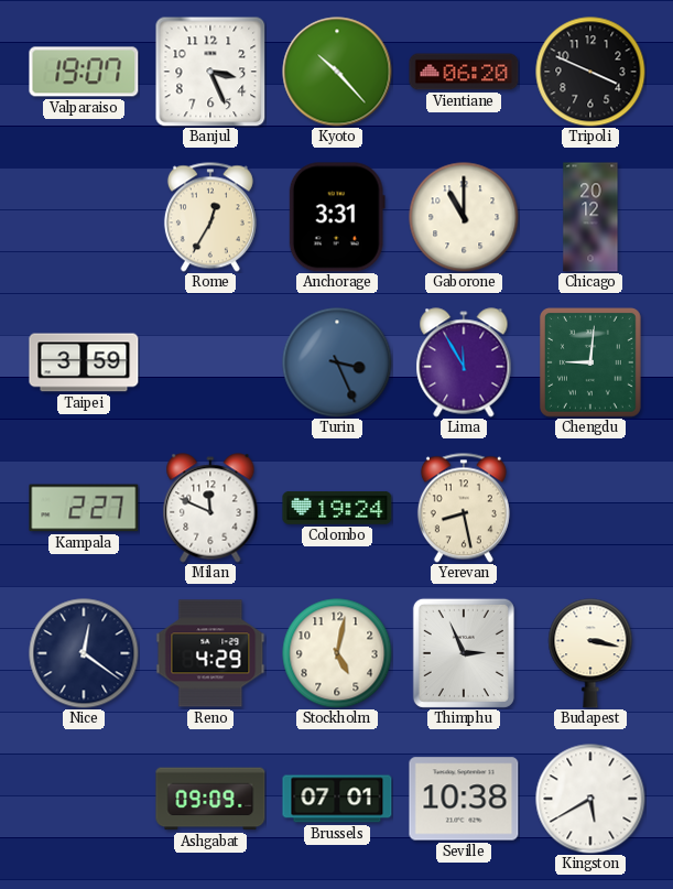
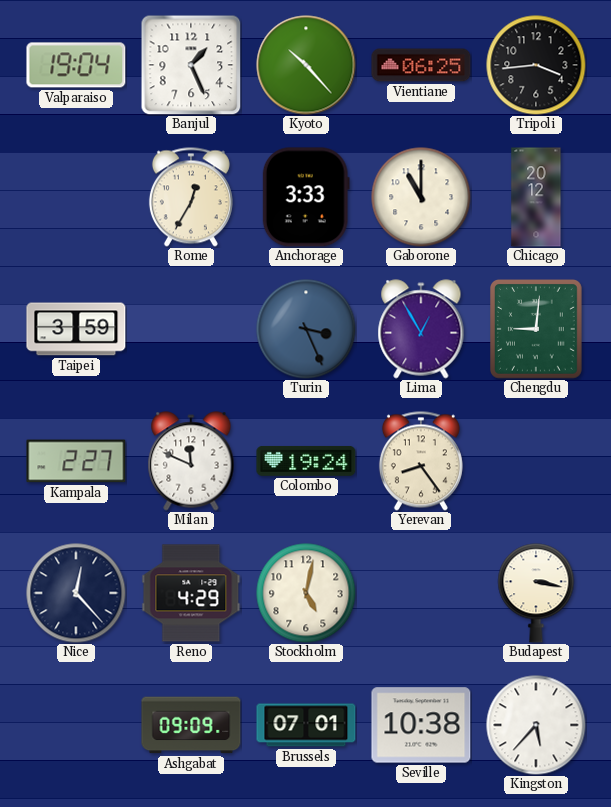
Valparaiso: 19:07 -> 19:04
Banjul: 3:26 -> 1:26
Vientiane: 06:20 -> 06:25
Tripoli: 3:49 -> 3:44
Anchorage: 3:31 -> 3:33
Lima: 11:55 -> 12:55
Yerevan: 8:28 -> 8:24
Nice: 12:21 -> 12:23
Thimphu: 2:56 -> none
Kingston: 5:40 -> 5:37
